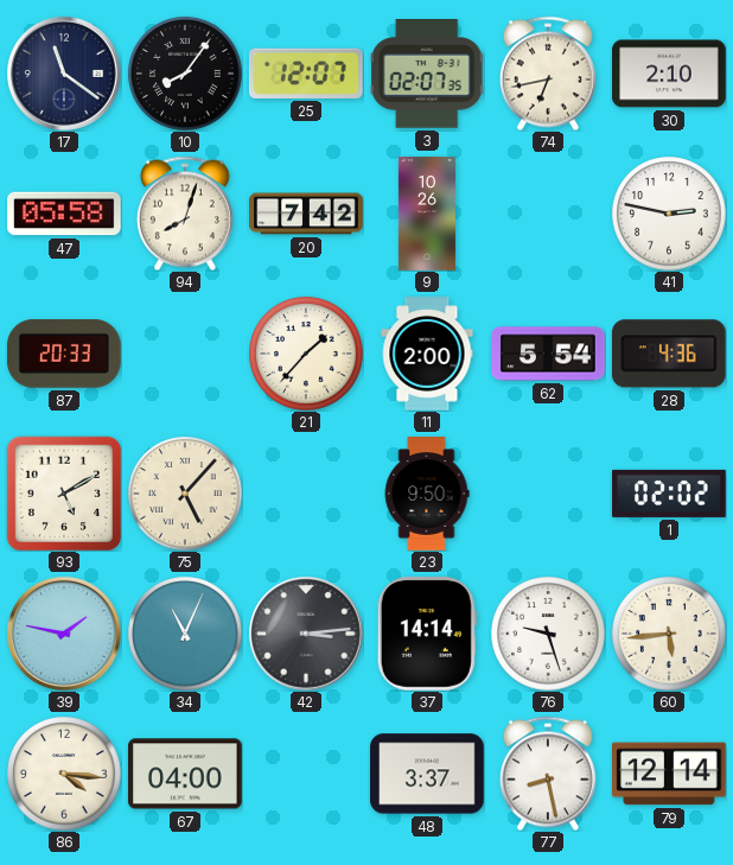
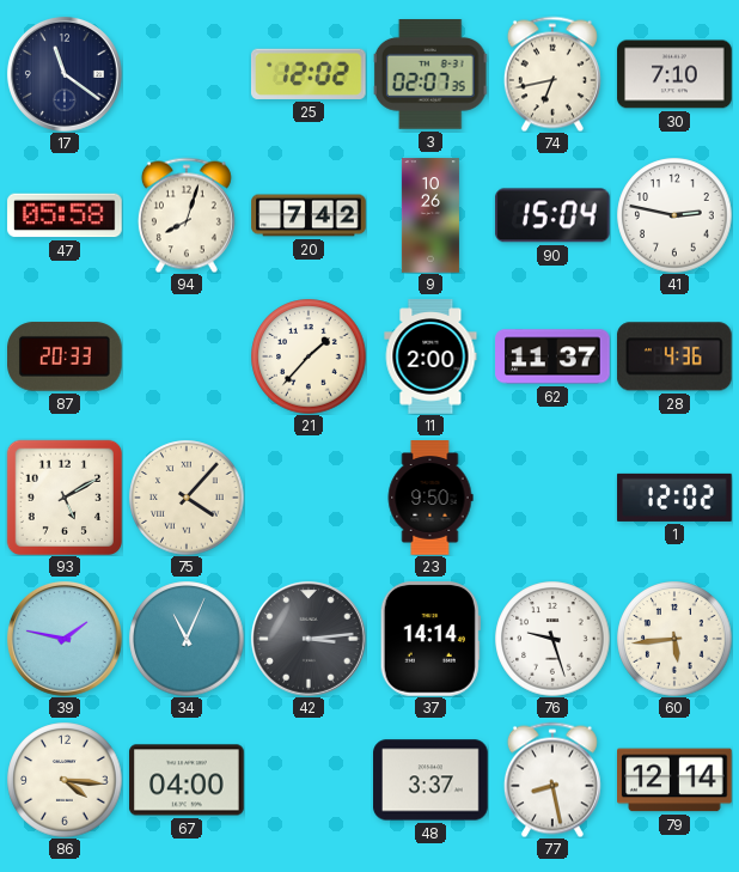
10: 8:06 -> none
25: 12:07 -> 12:02
30: 2:10 -> 7:10
90: none -> 15:04
62: 5:54 -> 11:37
75: 5:07 -> 4:07
1: 02:02 -> 12:02
